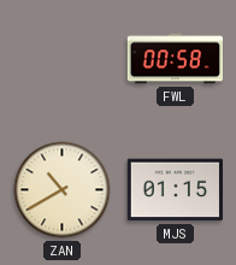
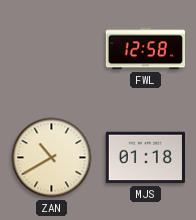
FWL: 00:58 -> 12:58
MJS: 01:15 -> 01:18
